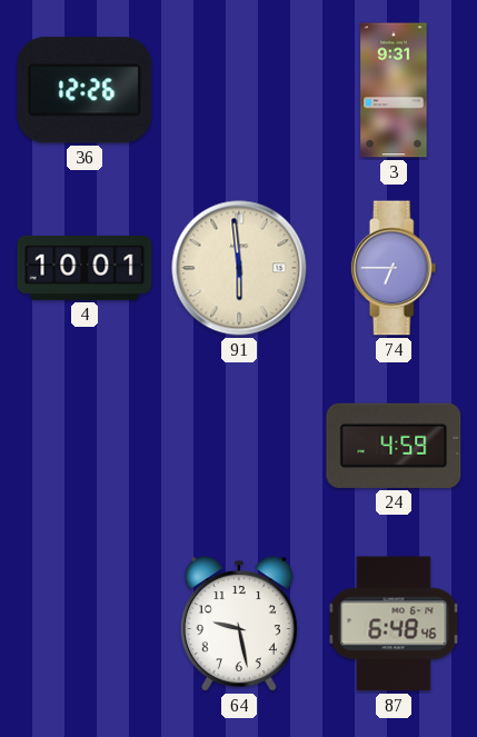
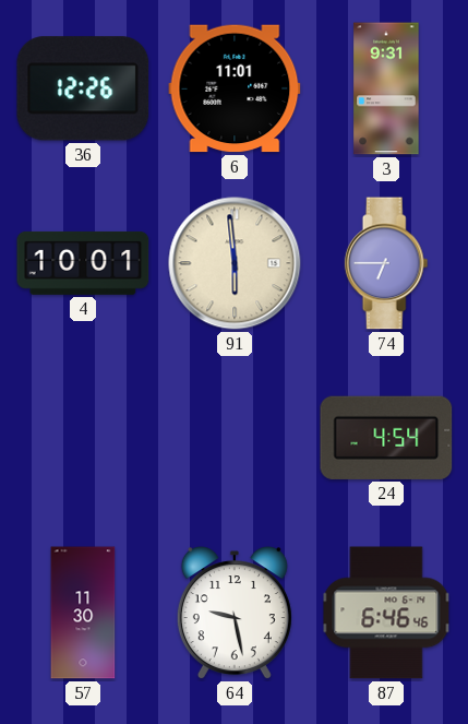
6: none -> 11:01
24: 4:59 -> 4:54
57: none -> 11:30
87: 6:48 -> 6:46
